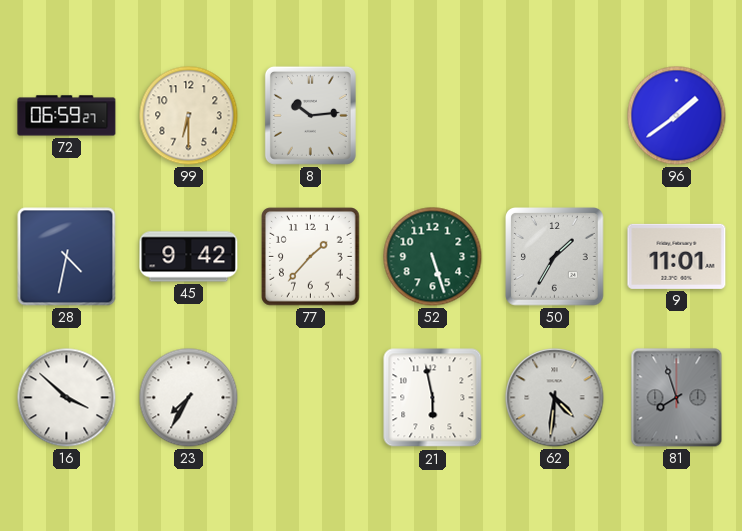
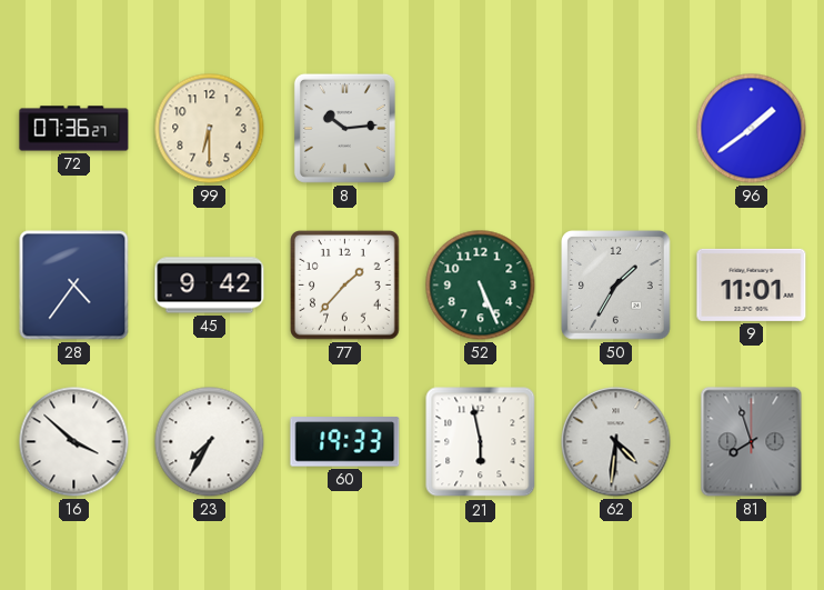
72: 06:59 -> 07:36
28: 4:32 -> 4:36
52: 5:27 -> 5:26
60: none -> 19:33
